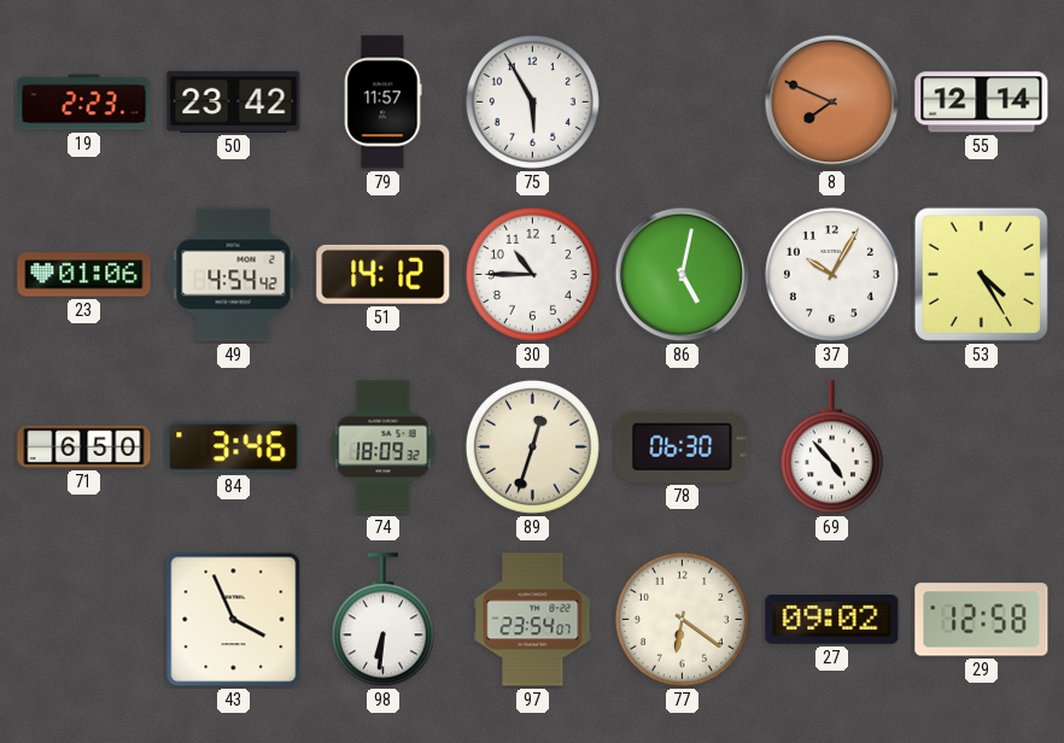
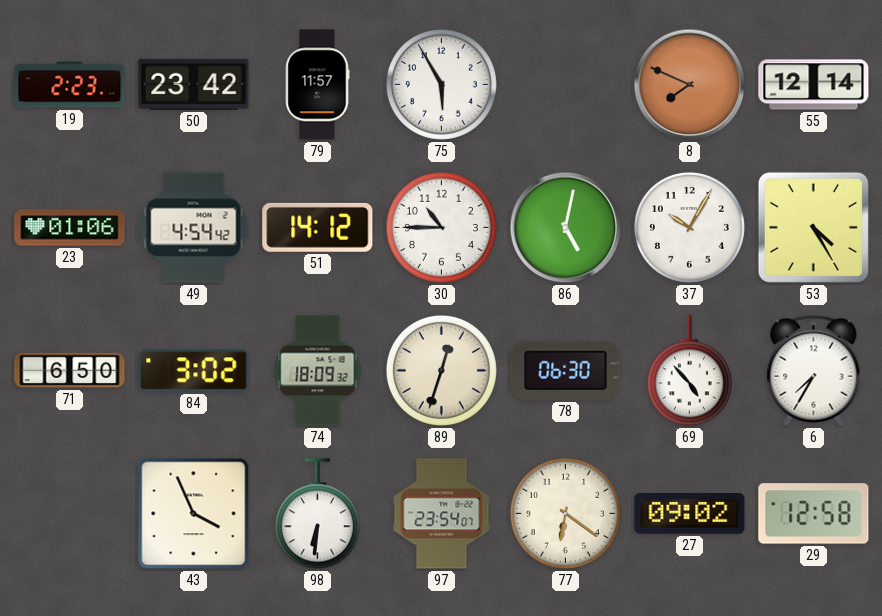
84: 3:46 -> 3:02
6: none -> 7:35
